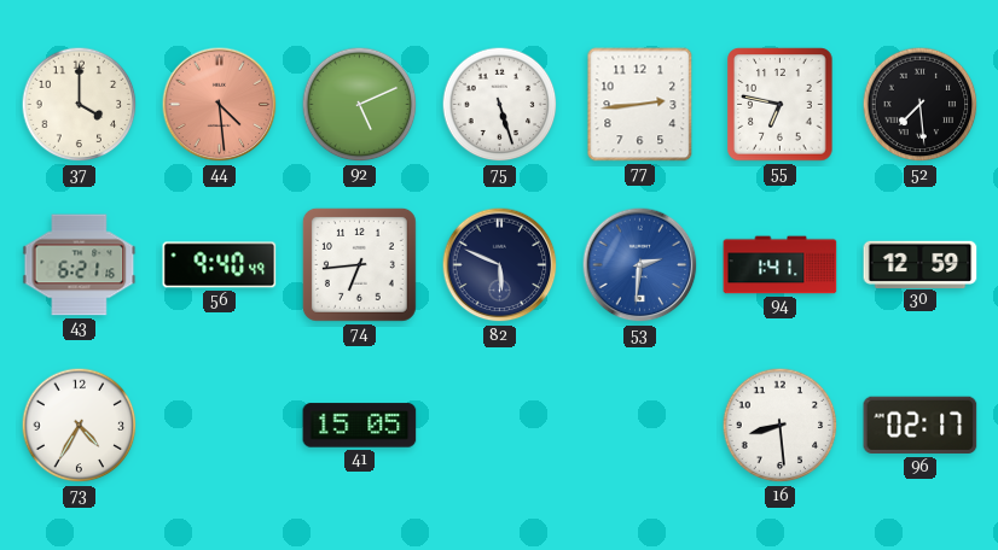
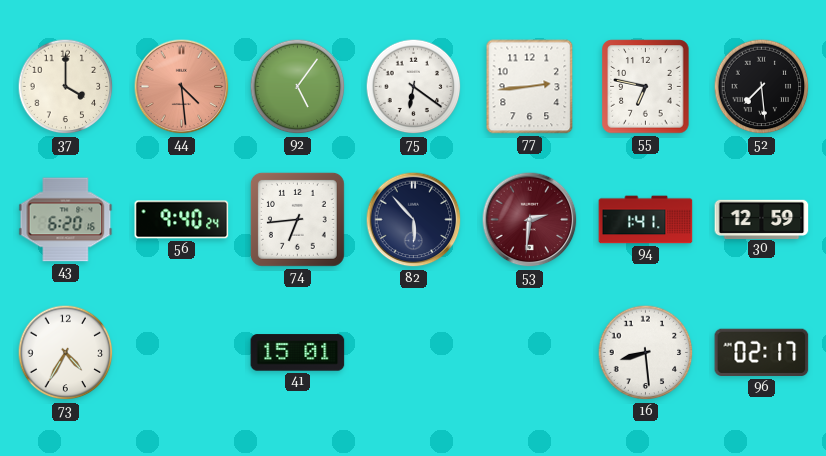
92: 5:11 -> 5:06
75: 5:27 -> 6:21
43: 6:21 -> 6:20
56: 9:40:49 -> 9:40:24
82: 5:49 -> 5:53
53 dial: blue -> burgundy
41: 15:05 -> 15:01
